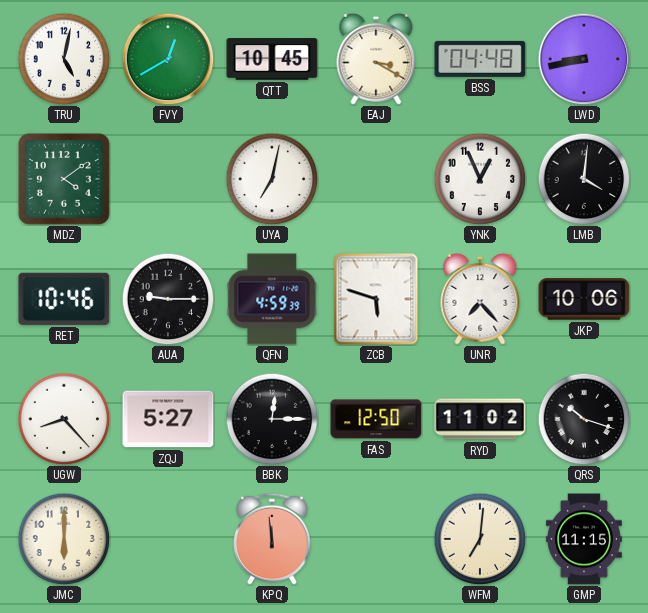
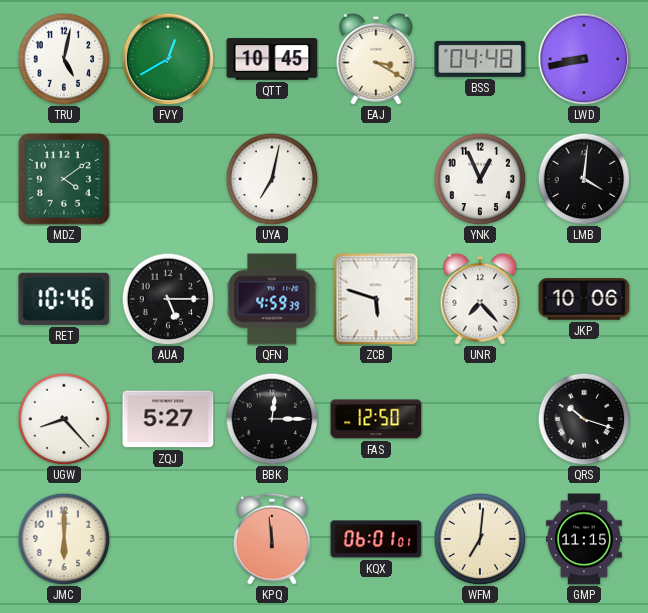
AUA: 9:15 -> 5:15
RYD: 11:02 -> none
KQX: none -> 06:01
